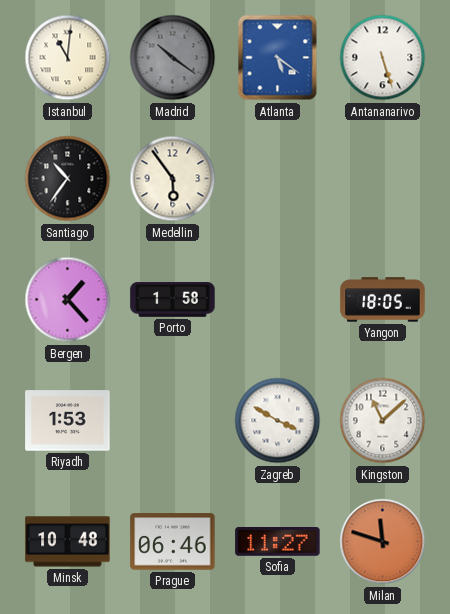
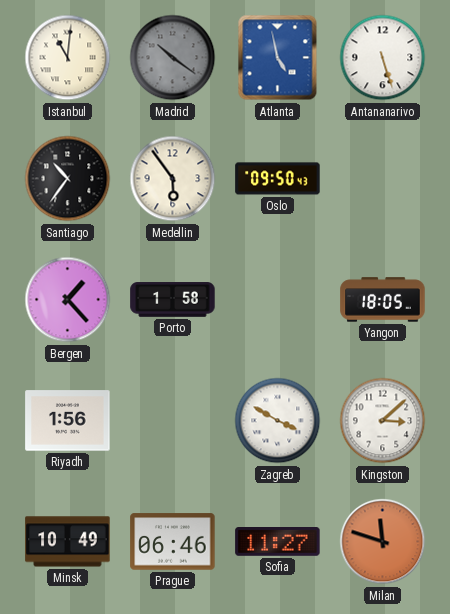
Atlanta: 5:21 -> 4:58
Oslo: none -> 09:50
Riyadh: 1:53 -> 1:56
Kingston: 11:08 -> 3:08
Minsk: 10:48 -> 10:49
